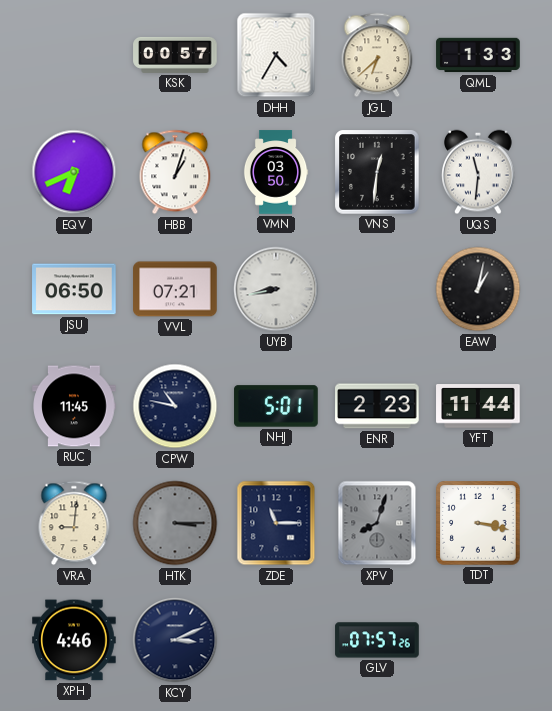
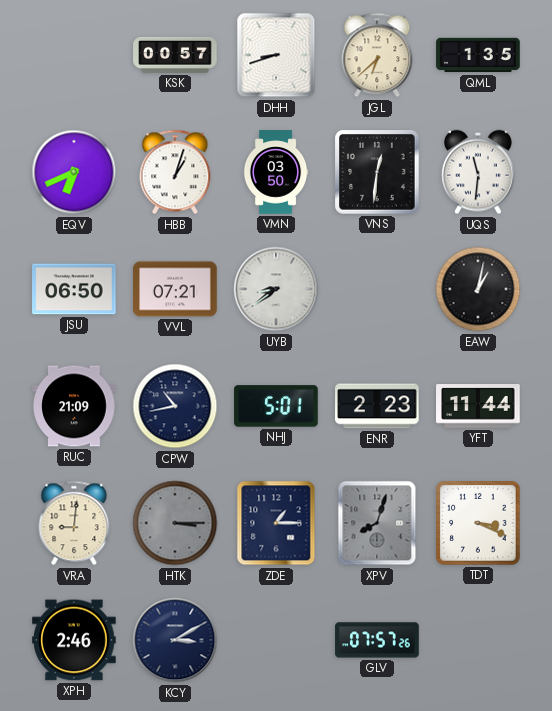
DHH: 4:35 -> 8:42
QML: 1:33 -> 1:35
UYB: 8:43 -> 8:39
RUC: 11:45 -> 21:09
CPW: 10:47 -> 10:43
ZDE: 11:15 -> 1:15
TDT: 3:17 -> 3:19
XPH: 4:46 -> 2:46
KCY: 3:11 -> 3:10
